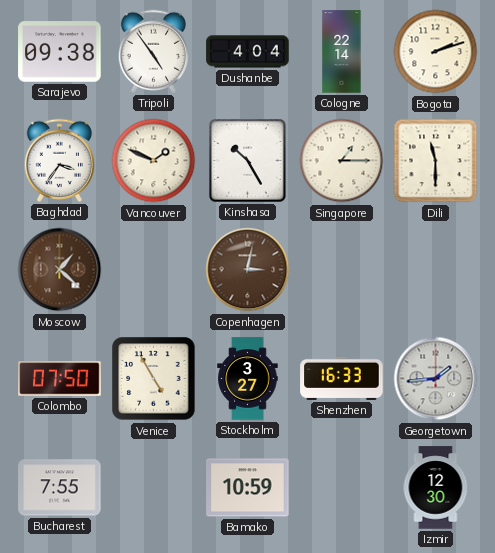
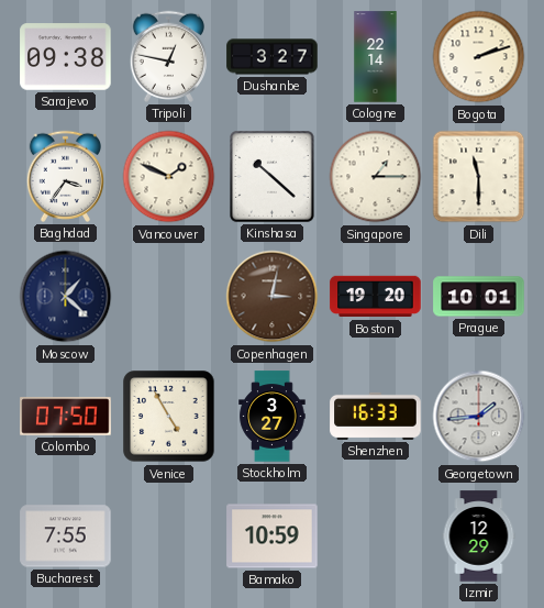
Tripoli: 4:54 -> 12:47
Dushanbe: 4:04 -> 3:27
Kinshasa: 10:25 -> 10:22
Moscow dial: brown -> navy
Boston: none -> 19:20
Prague: none -> 10:01
Izmir: 12:30 -> 12:29
